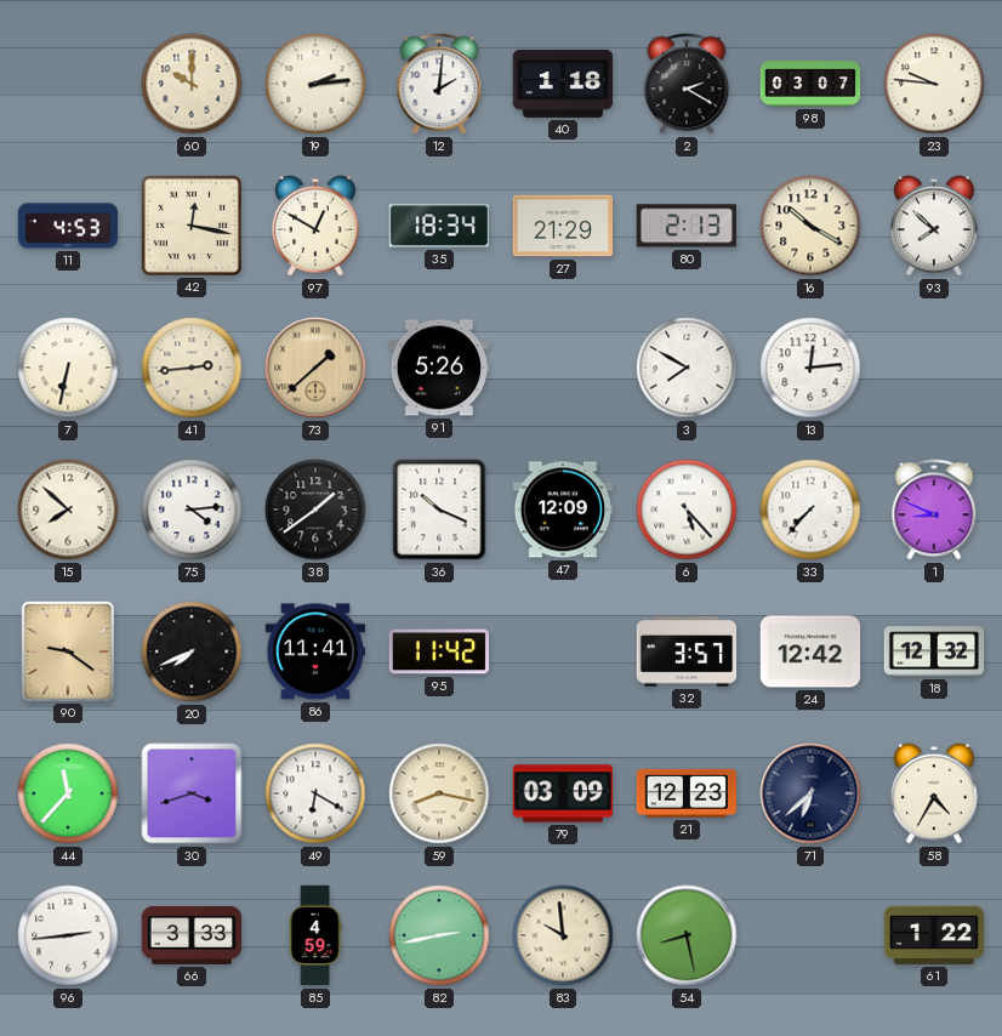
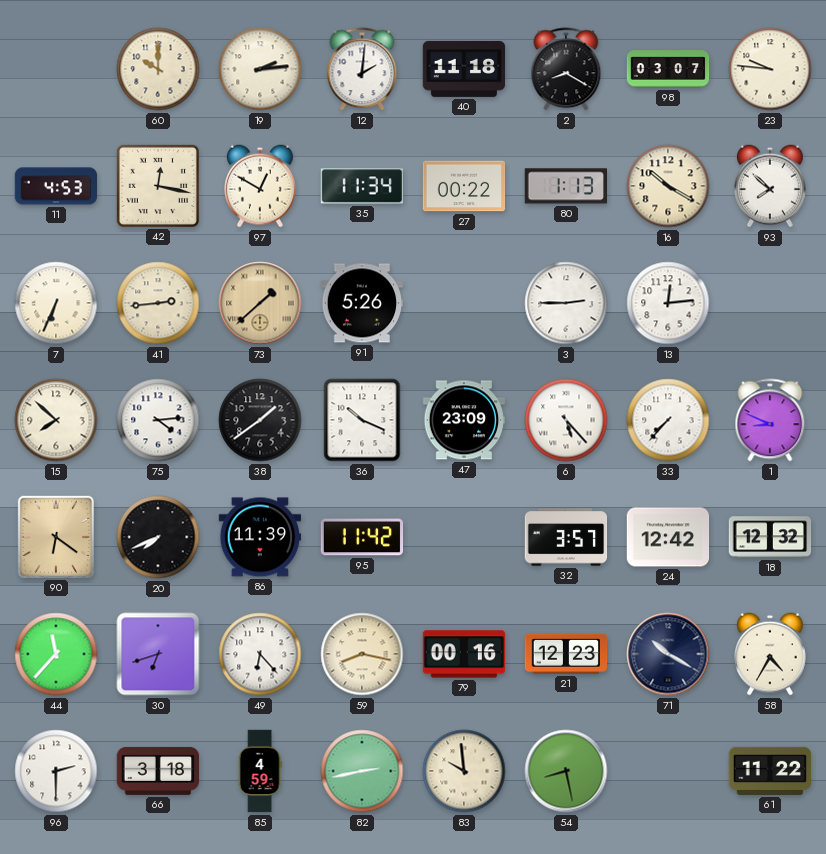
40: 1:18 -> 11:18
2: 2:20 -> 8:20
35: 18:34 -> 11:34
27: 21:29 -> 00:22
80: 2:13 -> 1:13
7: 6:32 -> 6:34
3: 7:50 -> 2:45
47: 12:09 -> 23:09
90: 9:21 -> 6:21
86: 11:41 -> 11:39
30: 3:42 -> 6:42
49: 6:20 -> 6:23
79: 03:09 -> 00:16
71: 6:38 -> 10:20
96: 2:44 -> 2:30
66: 3:33 -> 3:18
61: 1:22 -> 11:22
